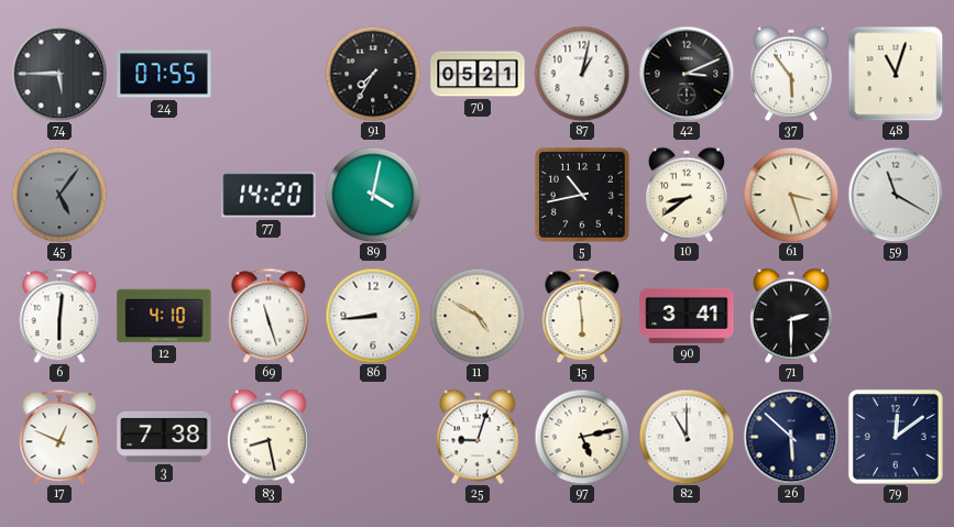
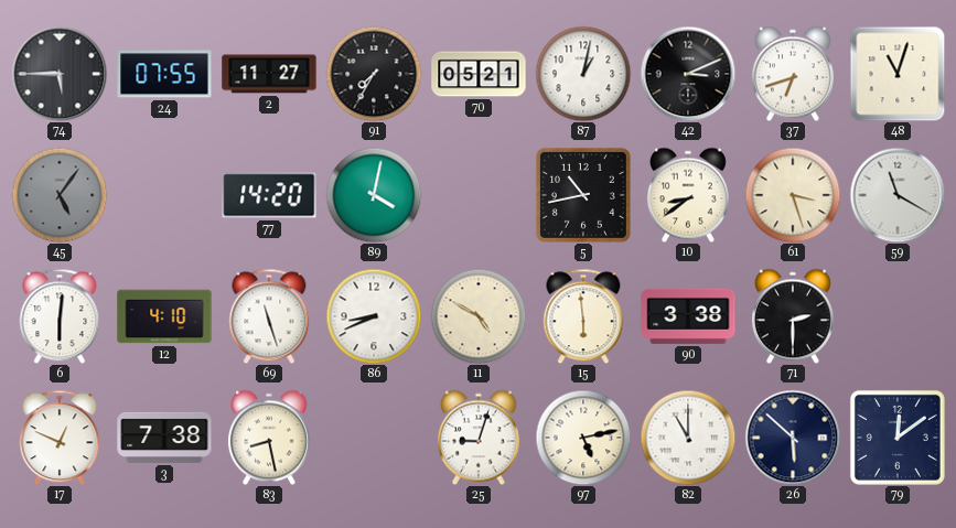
2: none -> 11:27
37: 5:54 -> 6:42
86: 8:44 -> 8:41
90: 3:41 -> 3:38
